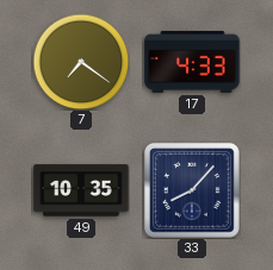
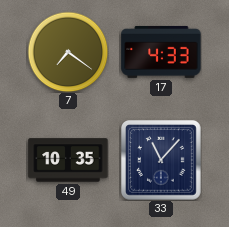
33: 8:07 -> 11:07
